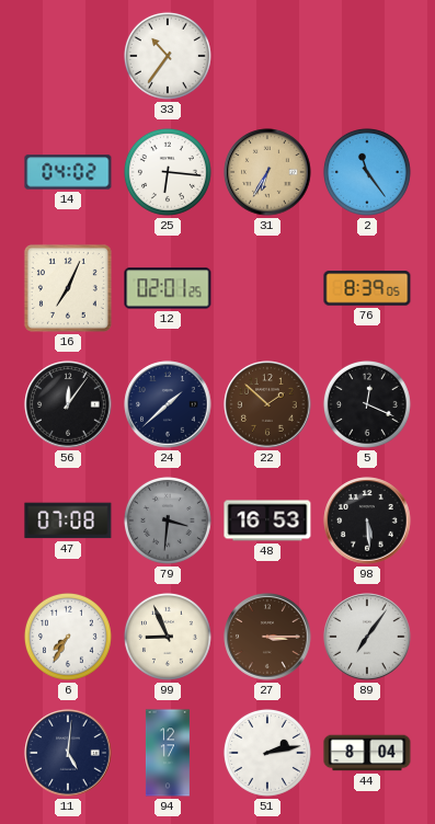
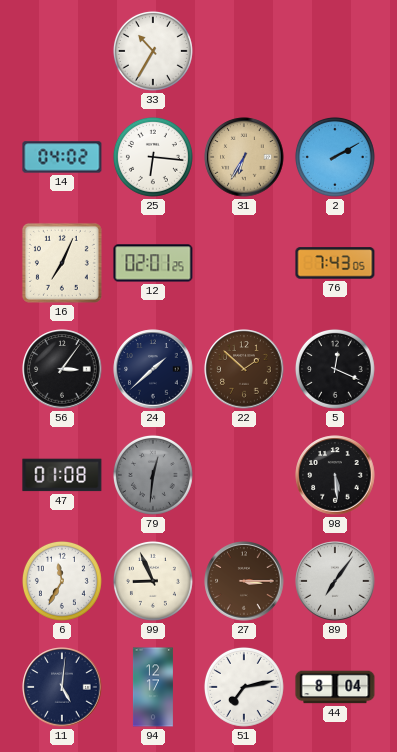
33: 10:36 -> 10:35
2: 11:24 -> 2:10
76: 8:39 -> 7:43
56: 12:06 -> 3:06
47: 07:08 -> 01:08
79: 3:31 -> 12:31
48: 16:53 -> none
6: 7:35 -> 11:35
51: 2:13 -> 7:13
